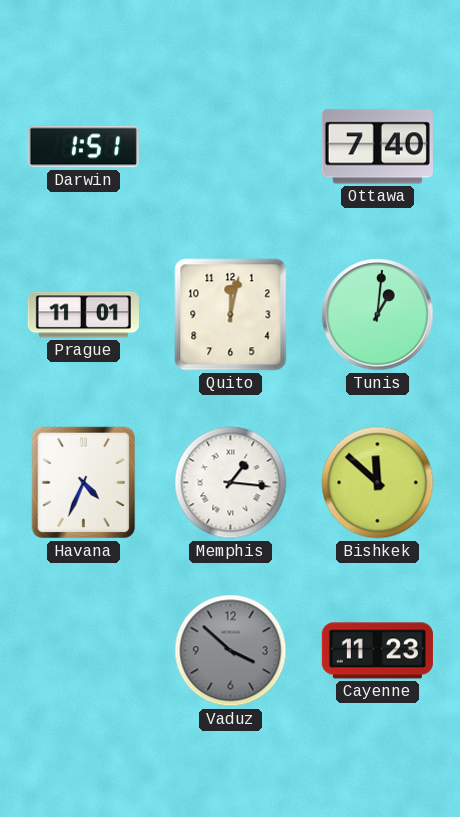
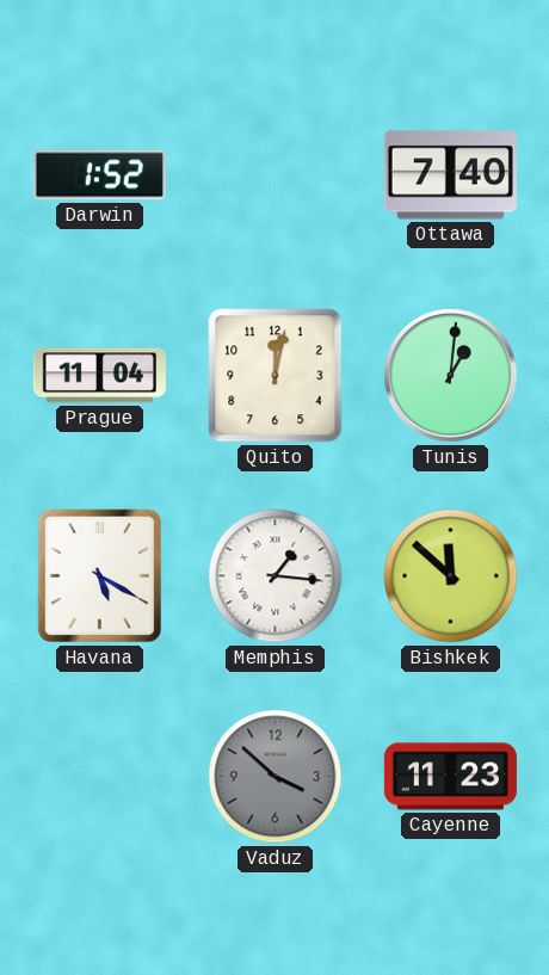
Darwin: 1:51 -> 1:52
Prague: 11:01 -> 11:04
Havana: 4:34 -> 5:20
